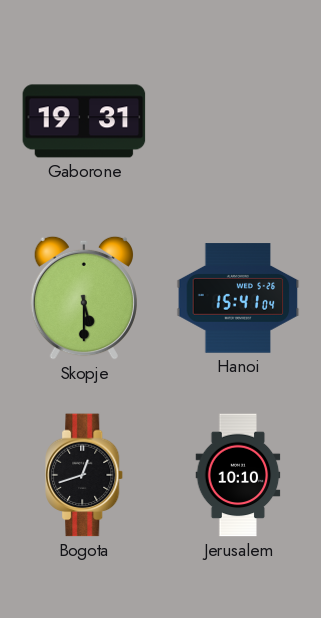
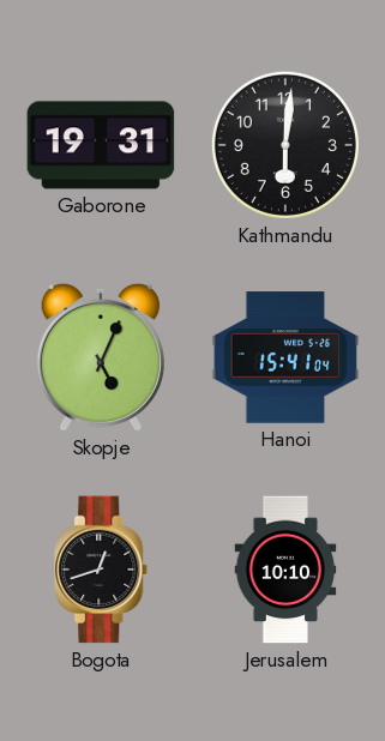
Kathmandu: none -> 6:01
Skopje: 5:30 -> 5:04
